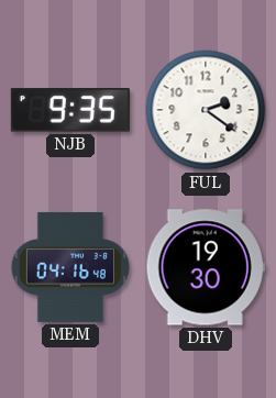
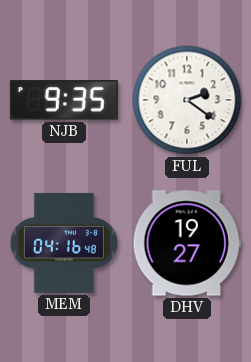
DHV: 19:30 -> 19:27
